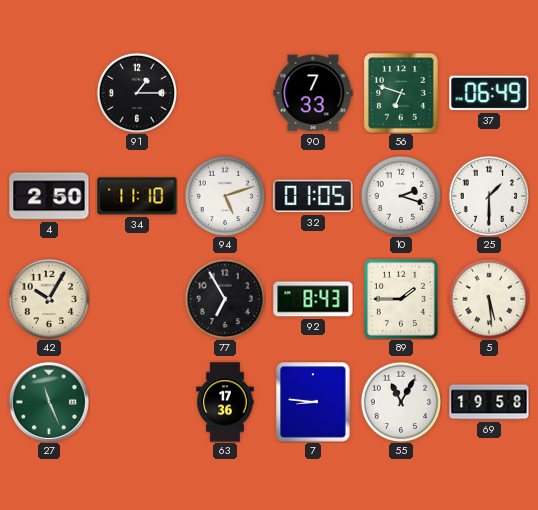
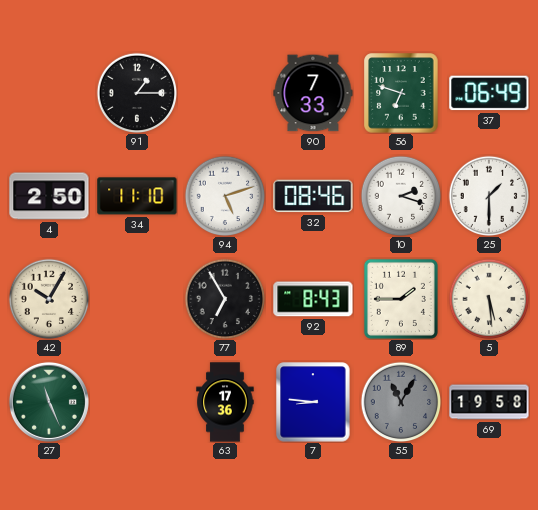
32: 01:05 -> 08:46
55 dial: white -> grey
